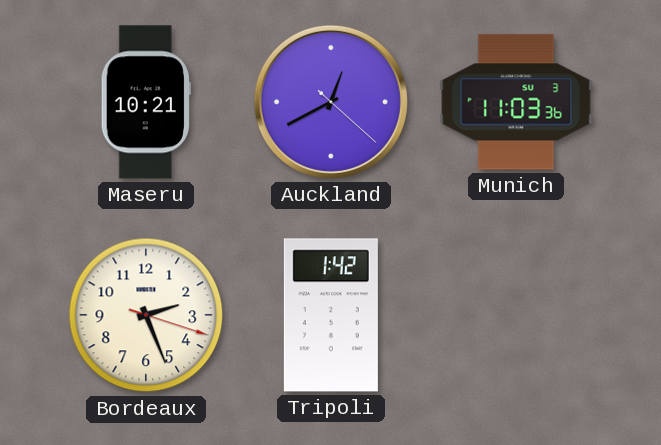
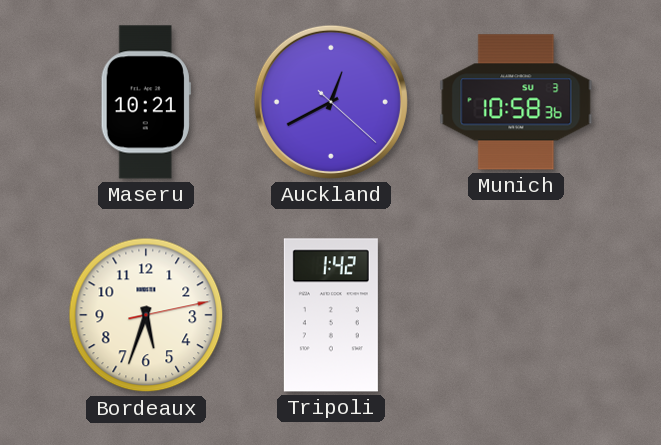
Munich: 11:03 -> 10:58
Bordeaux: 2:26 -> 5:33
